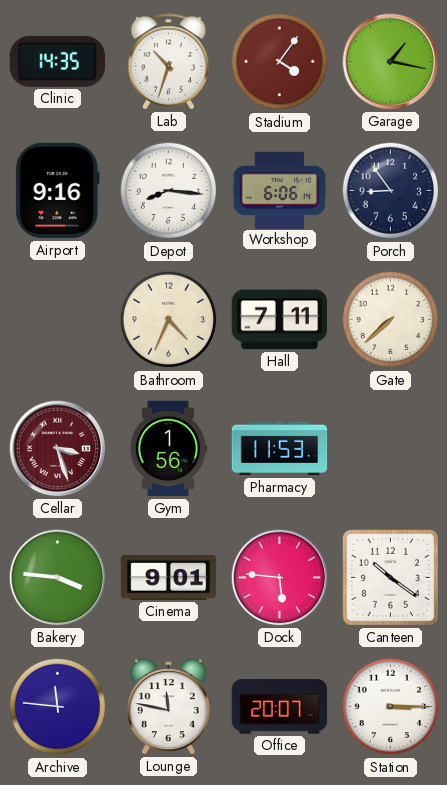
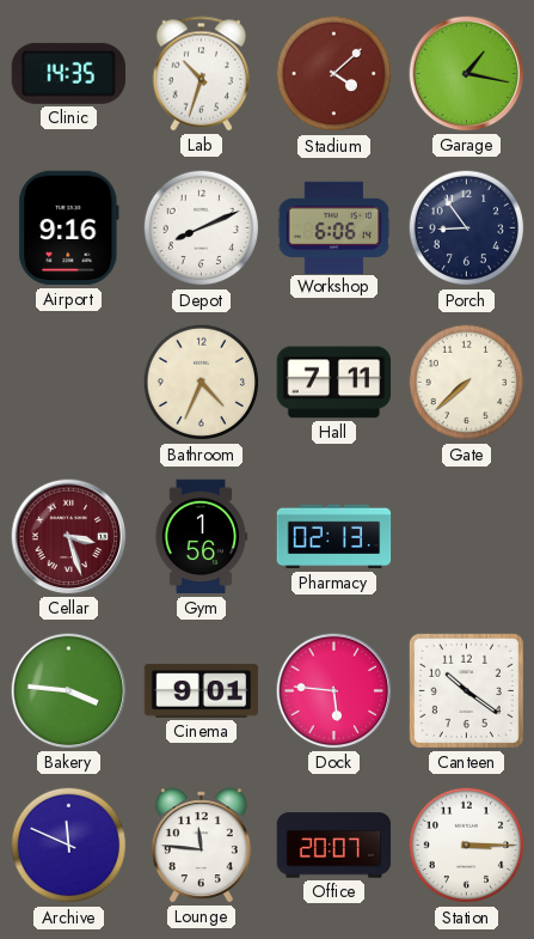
Stadium: 4:06 -> 4:08
Depot: 8:16 -> 8:11
Pharmacy: 11:53 -> 02:13
Archive: 11:46 -> 11:49
Lounge: 11:47 -> 11:46
